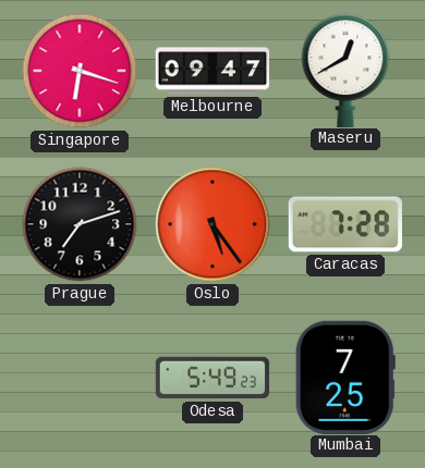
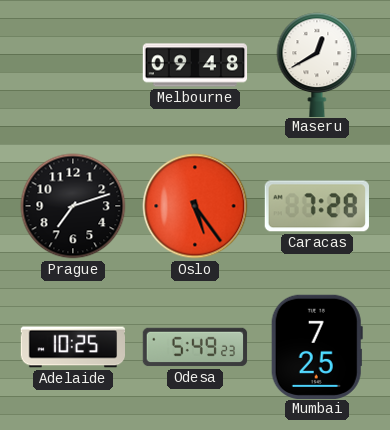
Singapore: 6:18 -> none
Melbourne: 09:47 -> 09:48
Adelaide: none -> 10:25
